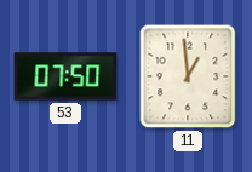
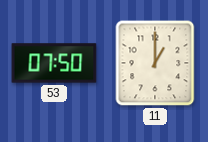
11: 12:59 -> 1:00
